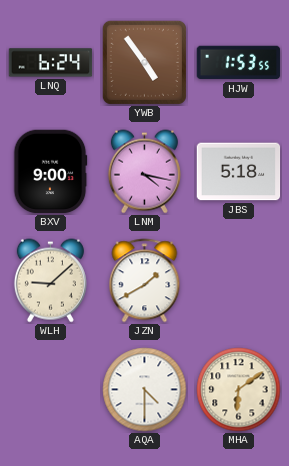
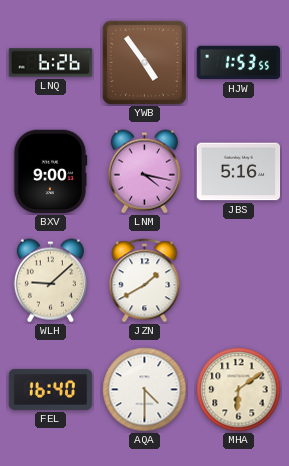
LNQ: 6:24 -> 6:26
JBS: 5:18 -> 5:16
FEL: none -> 16:40
